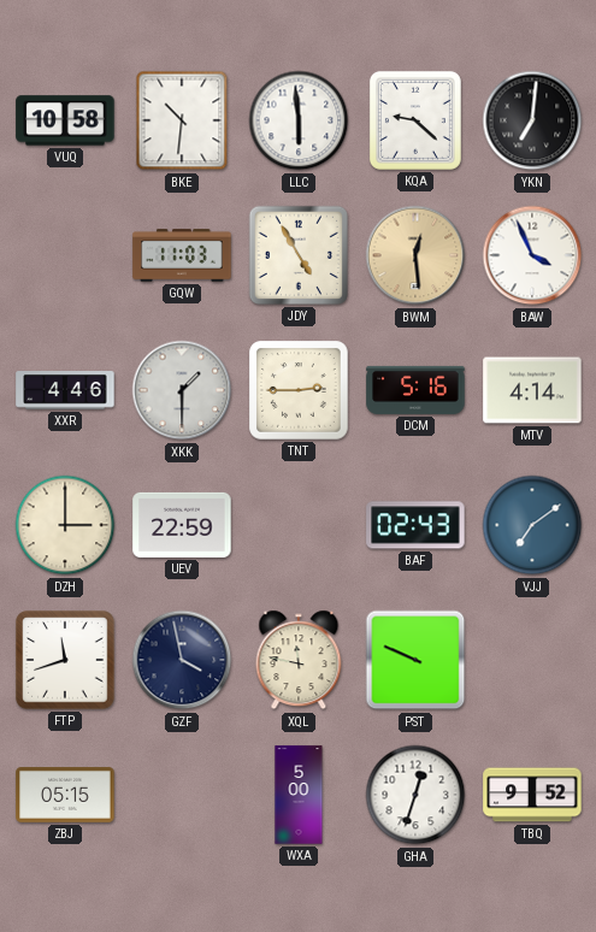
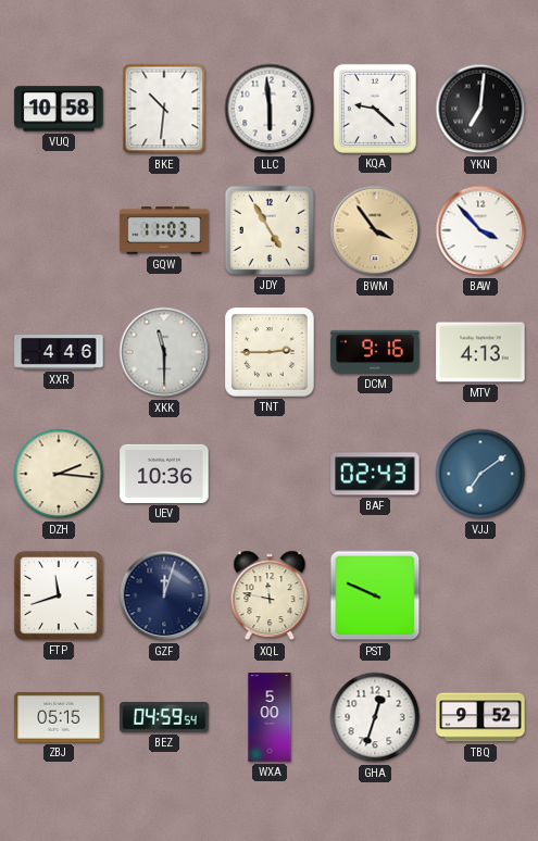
BWM: 12:29 -> 3:54
BAW: 3:56 -> 3:53
XKK: 1:30 -> 11:30
DCM: 5:16 -> 9:16
MTV: 4:14 -> 4:13
DZH: 3:00 -> 2:16
UEV: 22:59 -> 10:36
GZF: 3:58 -> 12:03
BEZ: none -> 04:59
